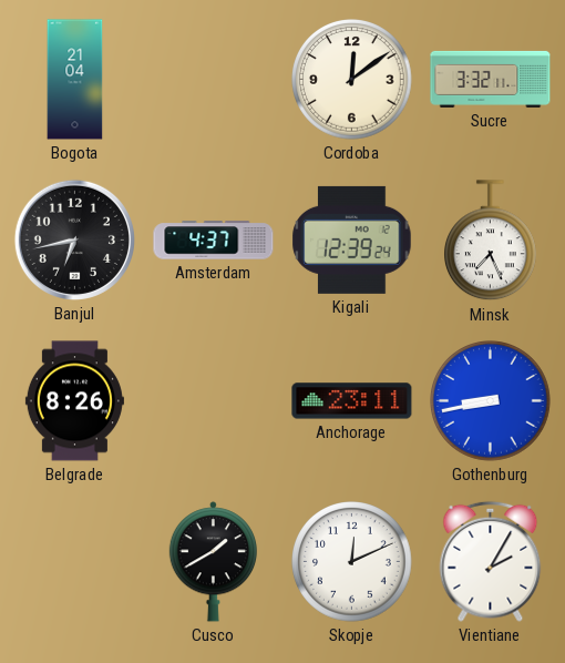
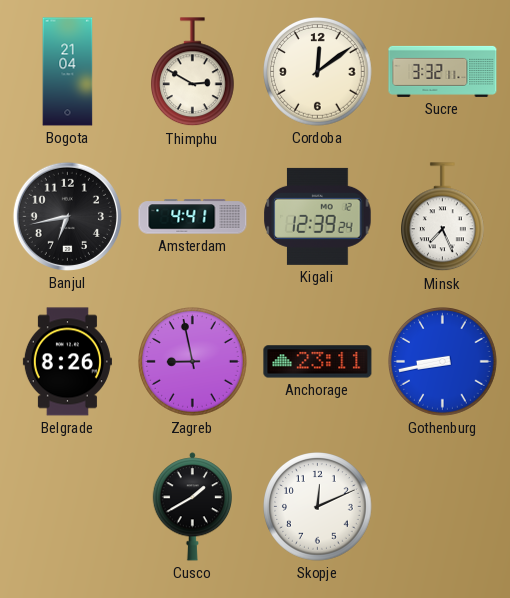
Thimphu: none -> 2:50
Amsterdam: 4:37 -> 4:41
Zagreb: none -> 8:58
Vientiane: 2:05 -> none
